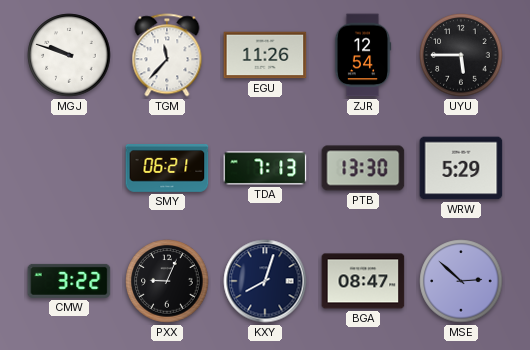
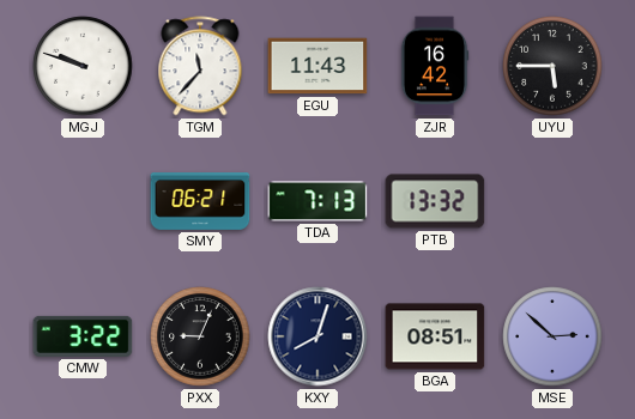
EGU: 11:26 -> 11:43
ZJR: 12:54 -> 16:42
PTB: 13:30 -> 13:32
WRW: 5:29 -> none
BGA: 08:47 -> 08:51
